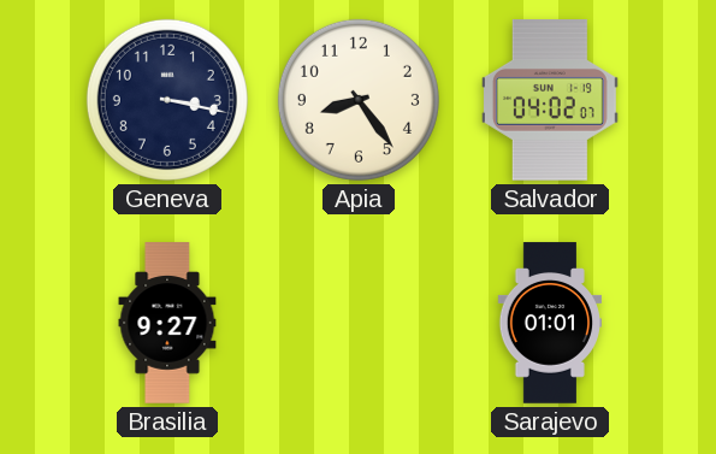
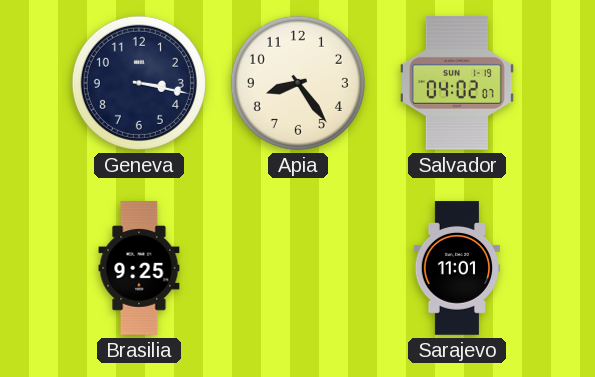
Brasilia: 9:27 -> 9:25
Sarajevo: 01:01 -> 11:01
